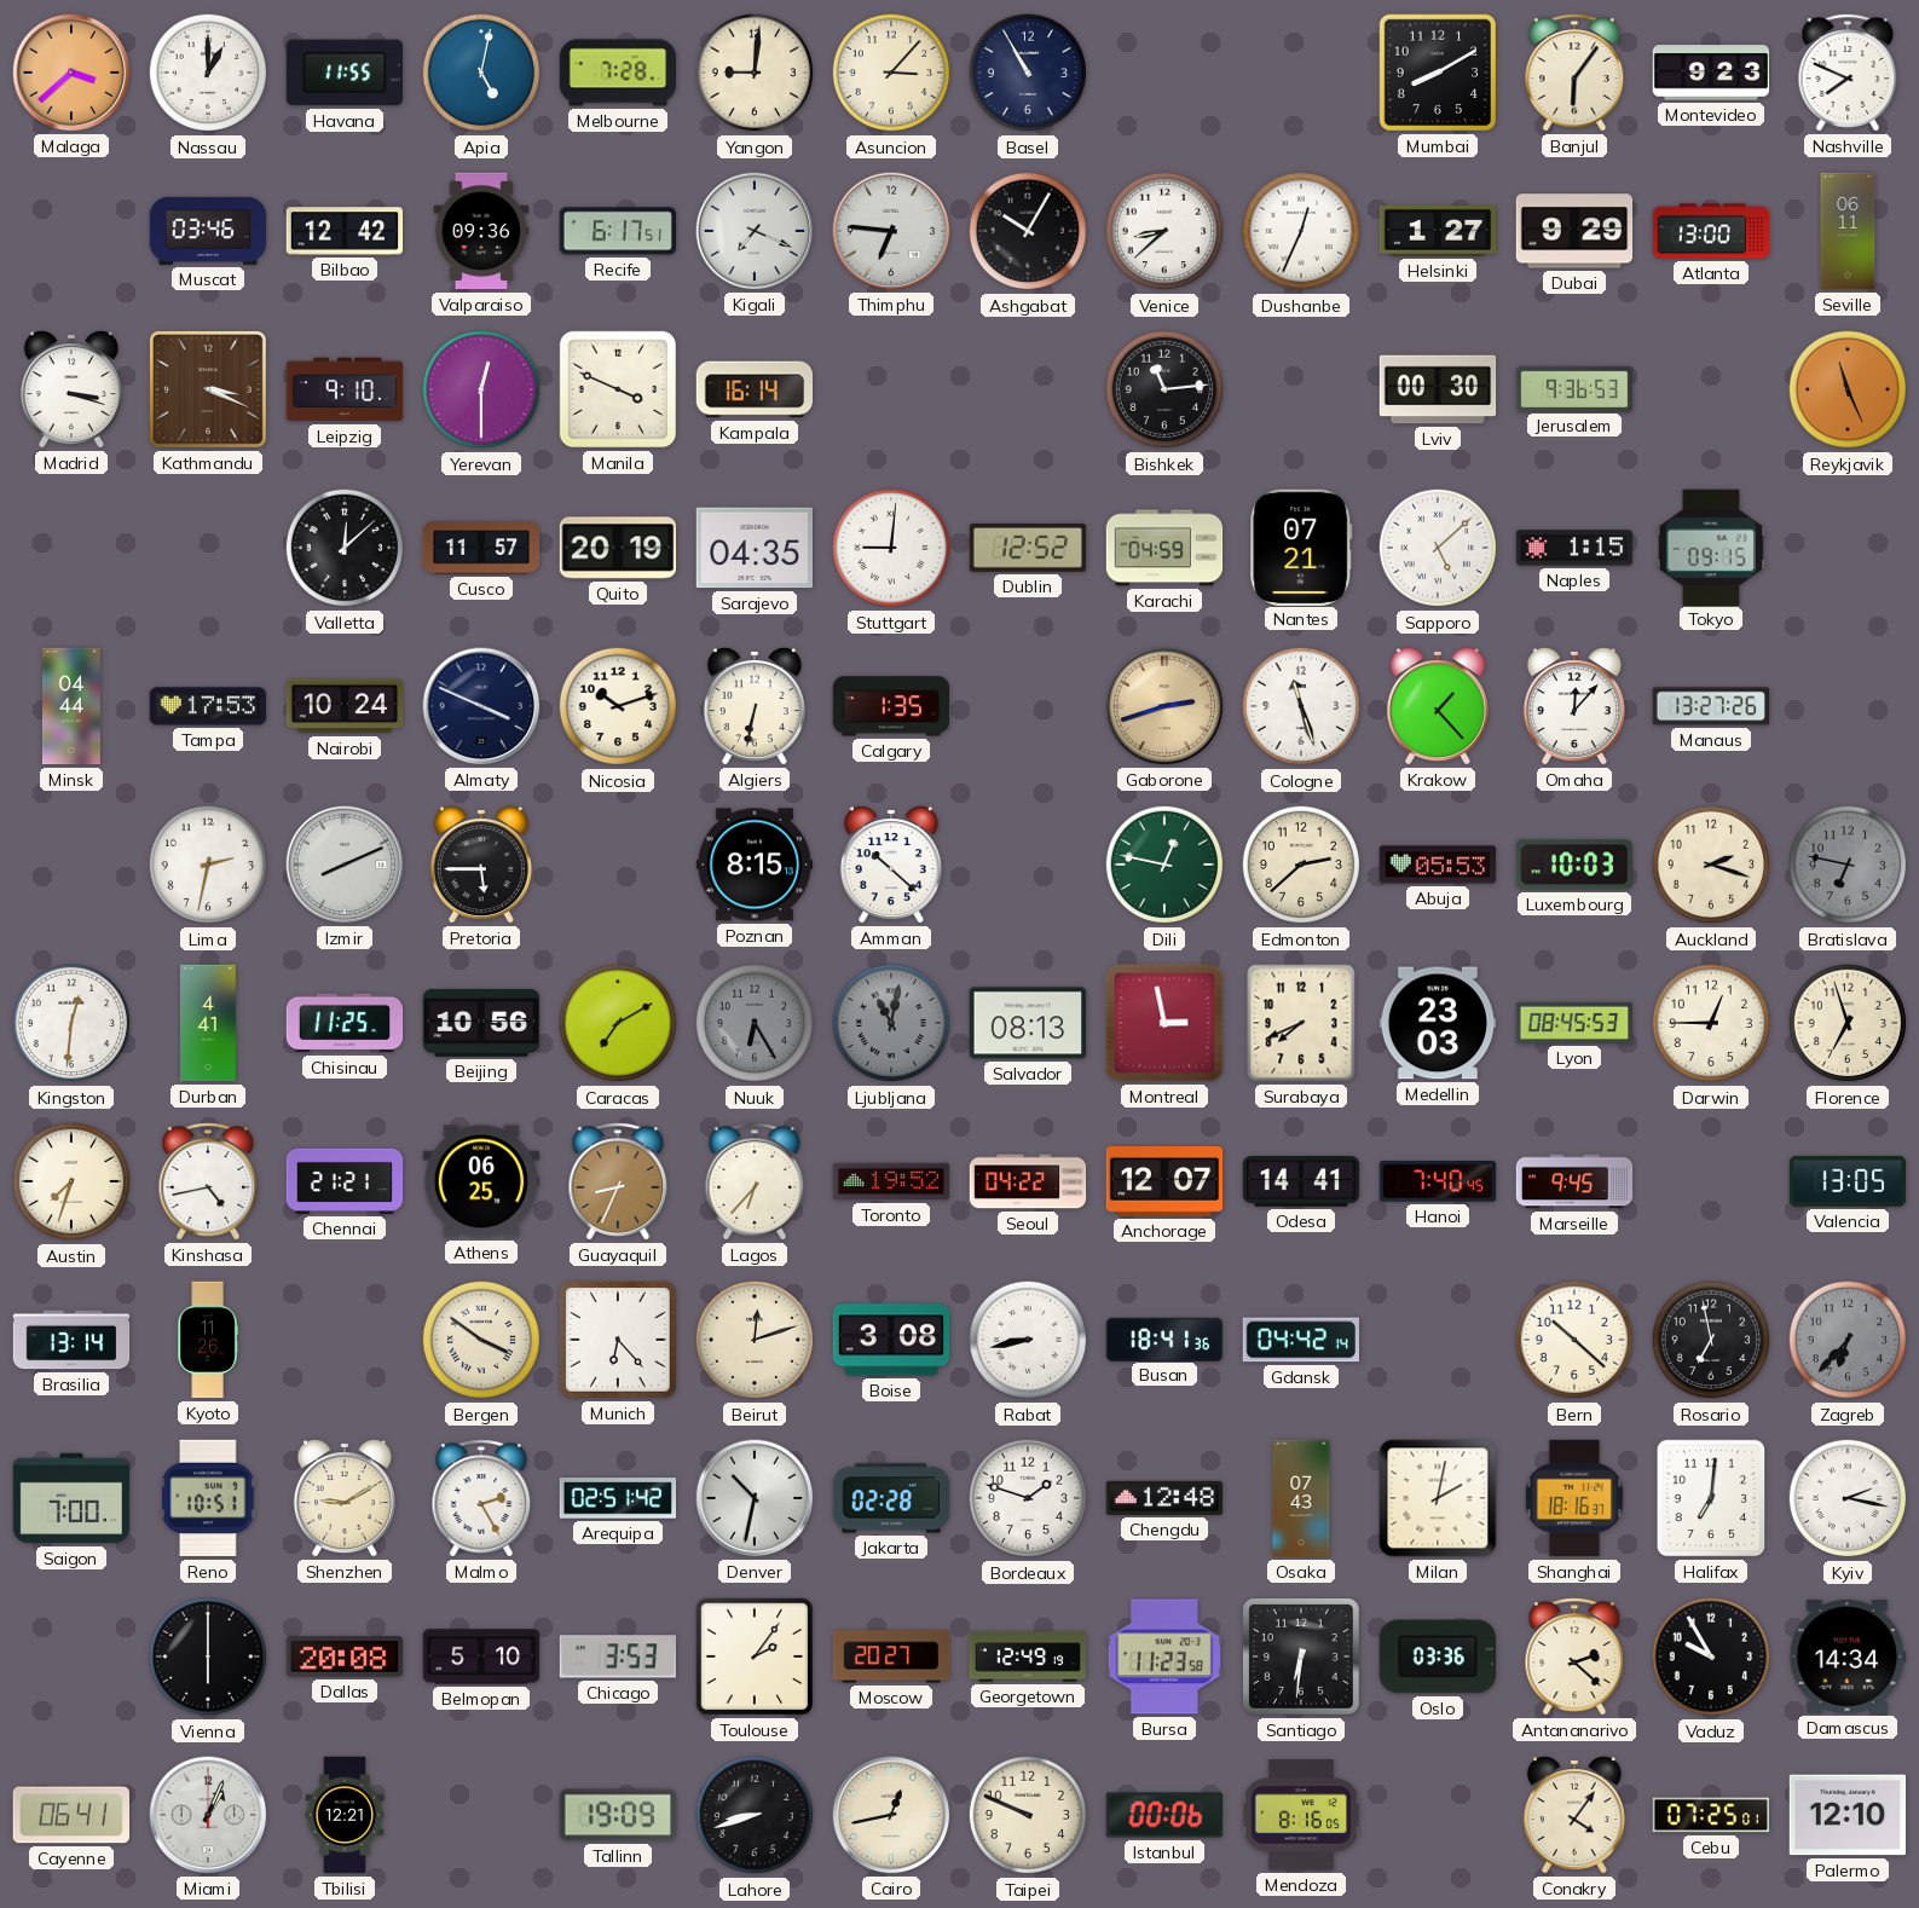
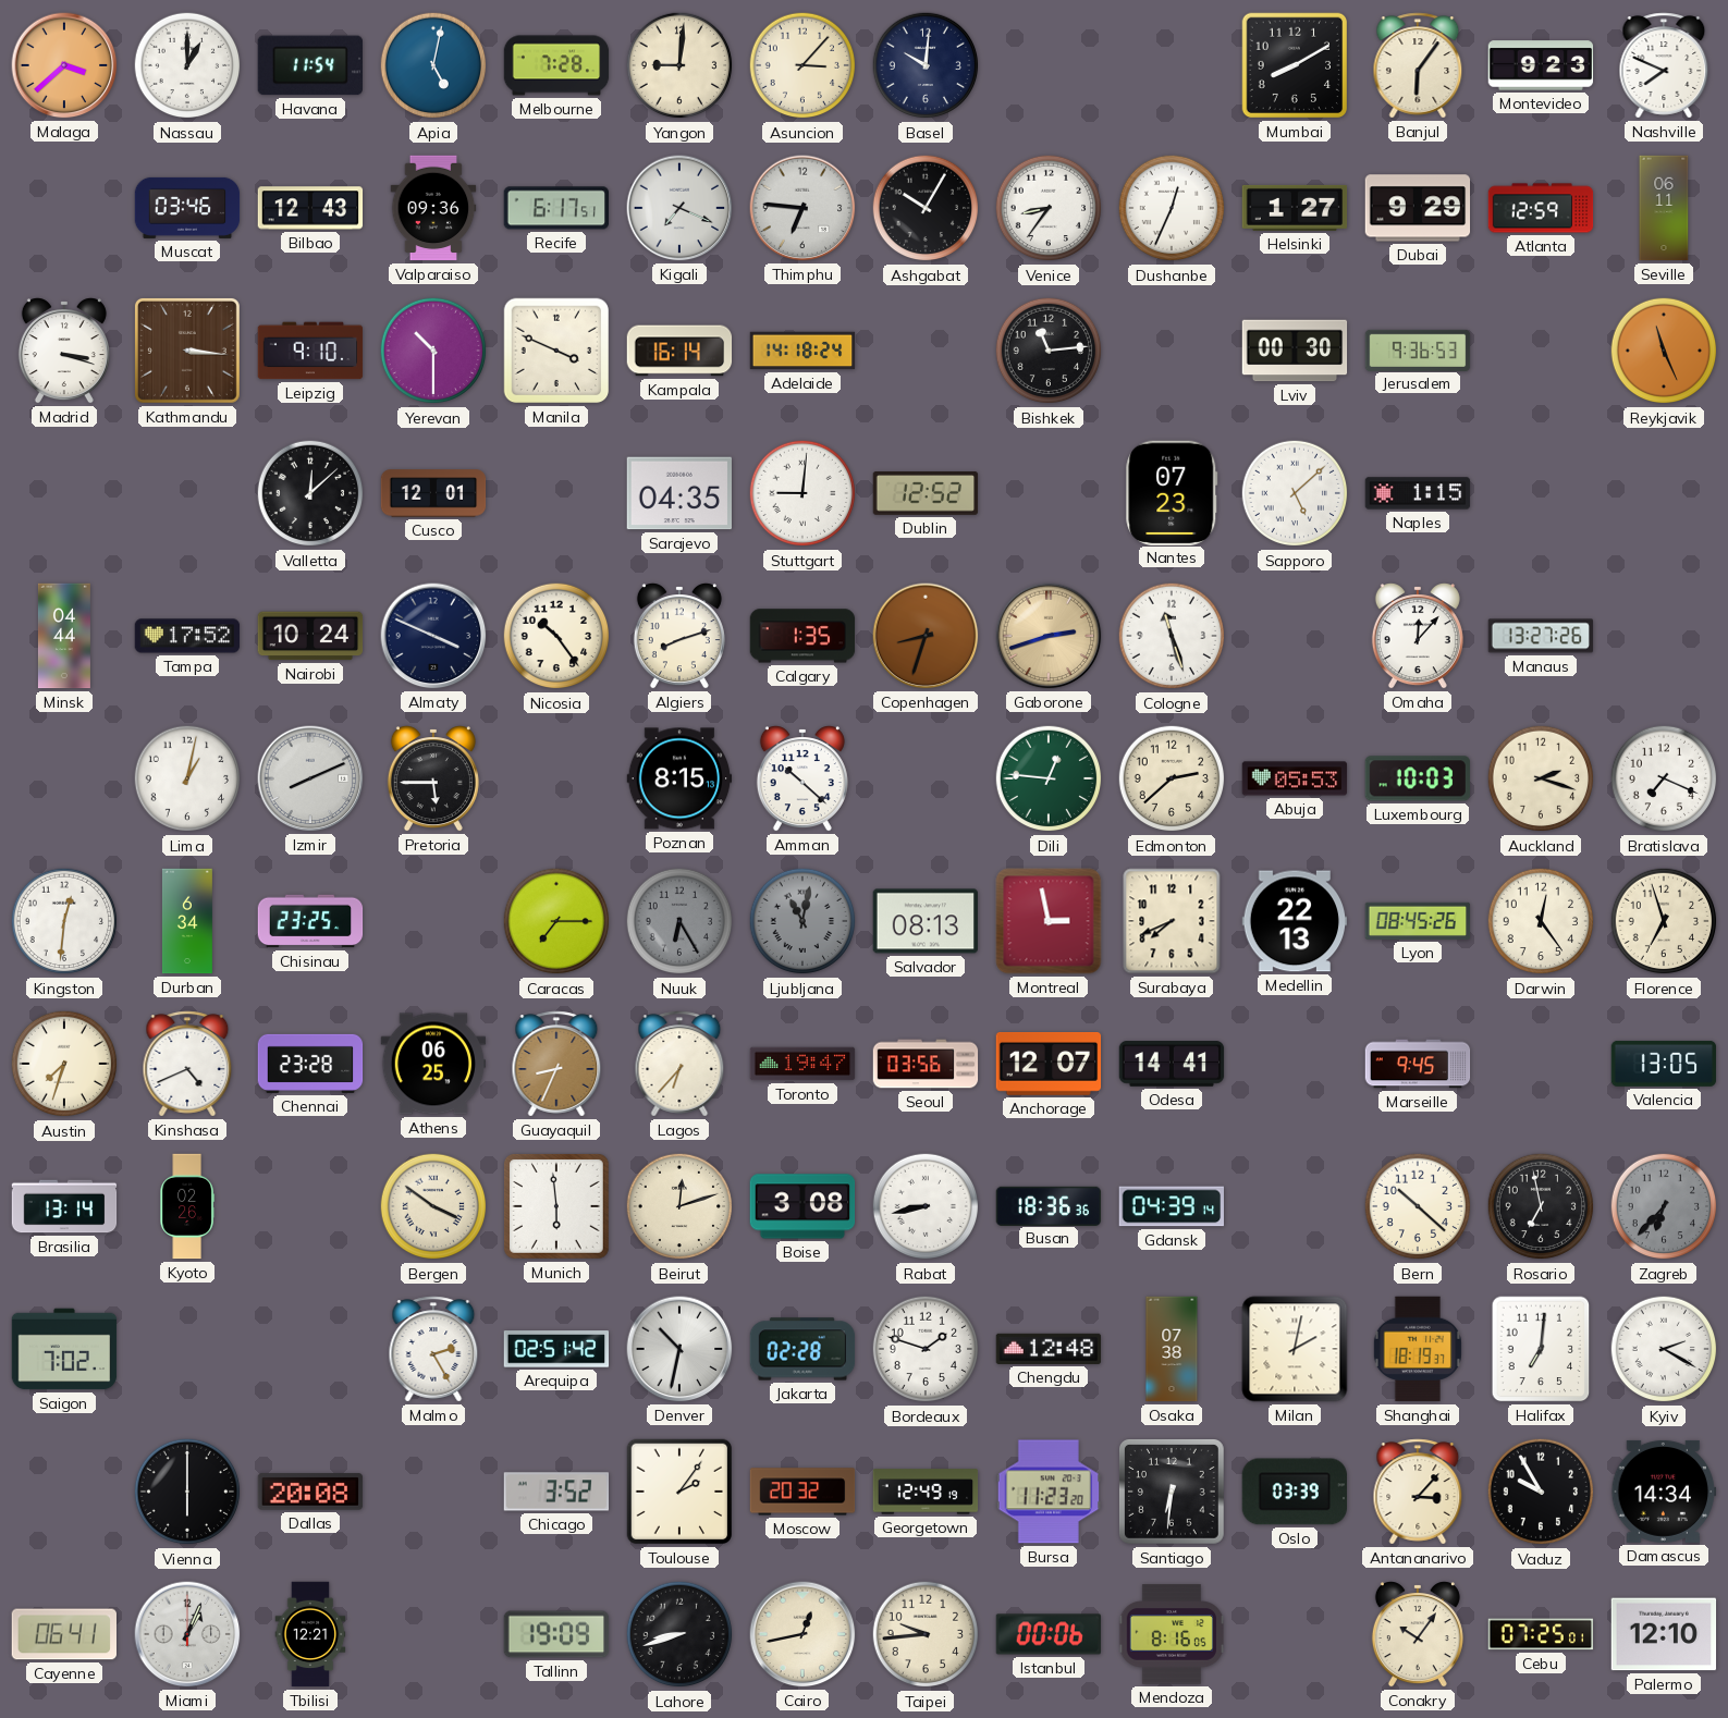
Havana: 11:55 -> 11:54
Basel: 10:55 -> 10:01
Bilbao: 12:42 -> 12:43
Venice: 8:38 -> 8:36
Atlanta: 13:00 -> 12:59
Kathmandu: 3:19 -> 3:16
Yerevan: 12:30 -> 10:30
Adelaide: none -> 14:18
Cusco: 11:57 -> 12:01
Quito: 20:19 -> none
Karachi: 04:59 -> none
Nantes: 07:21 -> 07:23
Tokyo: 09:15 -> none
Tampa: 17:53 -> 17:52
Nicosia: 10:12 -> 10:24
Algiers: 6:32 -> 8:12
Copenhagen: none -> 8:33
Krakow: 1:23 -> none
Lima: 2:32 -> 1:02
Dili: 12:47 -> 12:46
Bratislava: 6:47 -> 7:19
Bratislava dial: grey -> white
Durban: 4:41 -> 6:34
Chisinau: 11:25 -> 23:25
Beijing: 10:56 -> none
Caracas: 7:10 -> 7:15
Medellin: 23:03 -> 22:13
Lyon: 08:45:53 -> 08:45:26
Darwin: 12:45 -> 12:24
Kinshasa: 4:43 -> 4:41
Chennai: 21:21 -> 23:28
Toronto: 19:52 -> 19:47
Seoul: 04:22 -> 03:56
Hanoi: 7:40 -> none
Kyoto: 11:26 -> 02:26
Munich: 6:23 -> 5:59
Busan: 18:41 -> 18:36
Gdansk: 04:42 -> 04:39
Saigon: 7:00 -> 7:02
Reno: 10:51 -> none
Shenzhen: 9:10 -> none
Osaka: 07:43 -> 07:38
Shanghai: 18:16 -> 18:19
Kyiv: 2:17 -> 2:20
Belmopan: 5:10 -> none
Chicago: 3:53 -> 3:52
Moscow: 20:27 -> 20:32
Bursa: 11:23:58 -> 11:23:20
Oslo: 03:36 -> 03:39
Antananarivo: 2:22 -> 3:07
Taipei: 9:49 -> 9:44
Conakry: 4:06 -> 10:06
